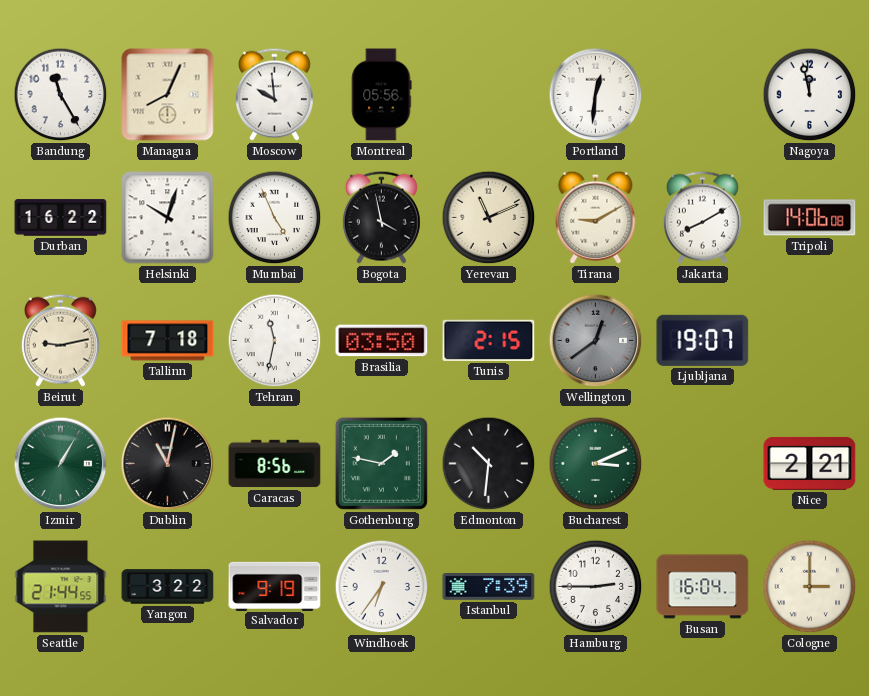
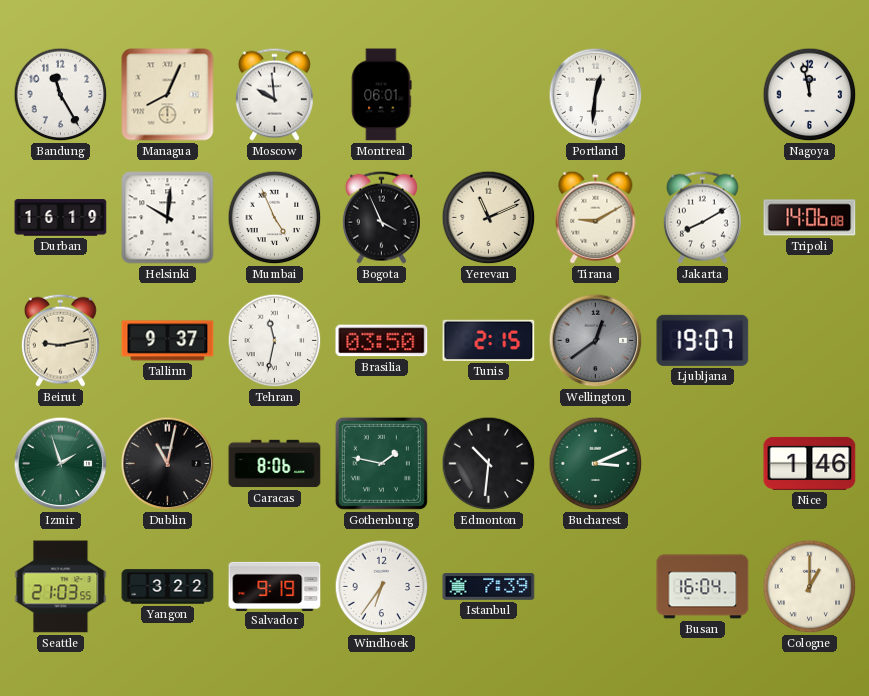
Montreal: 05:56 -> 06:01
Durban: 16:22 -> 16:19
Helsinki: 10:03 -> 10:01
Bogota: 3:58 -> 3:56
Tallinn: 7:18 -> 9:37
Izmir: 1:05 -> 1:57
Caracas: 8:56 -> 8:06
Nice: 2:21 -> 1:46
Seattle: 21:44 -> 21:03
Hamburg: 2:45 -> none
Cologne: 3:00 -> 1:00
